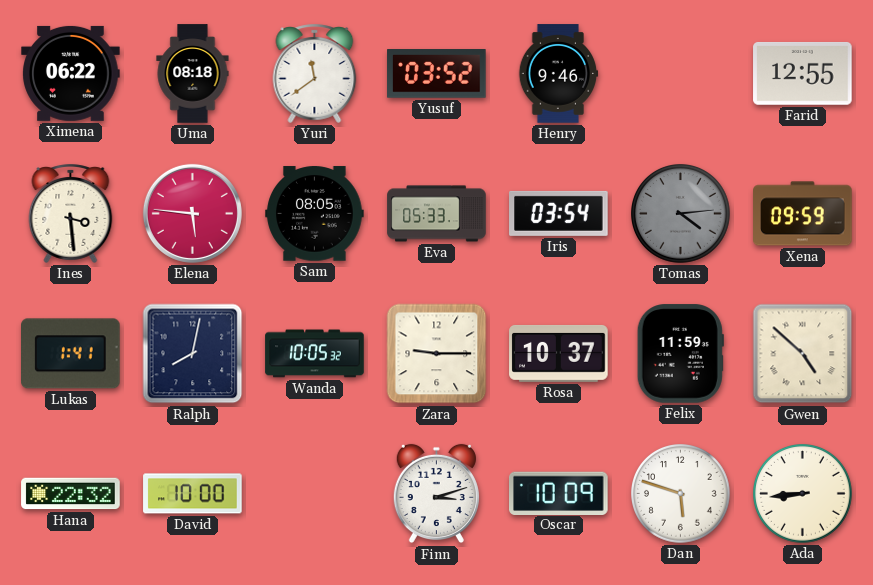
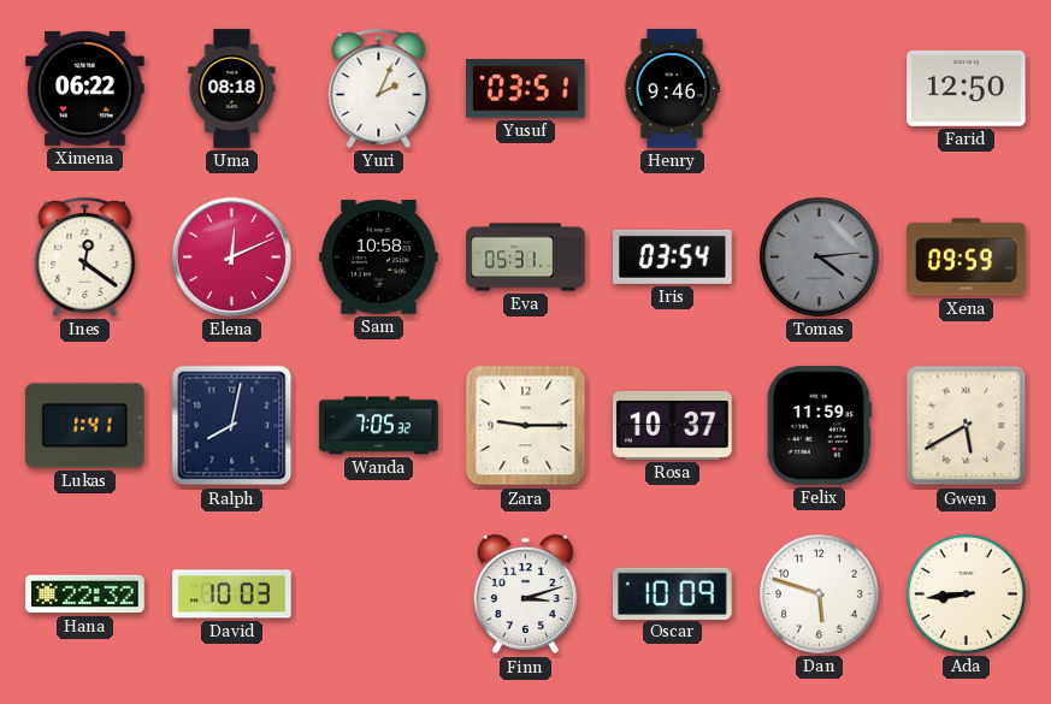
Yuri: 11:39 -> 2:04
Yusuf: 03:52 -> 03:51
Farid: 12:55 -> 12:50
Ines: 3:29 -> 12:21
Elena: 5:46 -> 12:11
Sam: 08:05 -> 10:58
Eva: 05:33 -> 05:31
Wanda: 10:05 -> 7:05
Gwen: 4:52 -> 5:40
David: 10:00 -> 10:03
